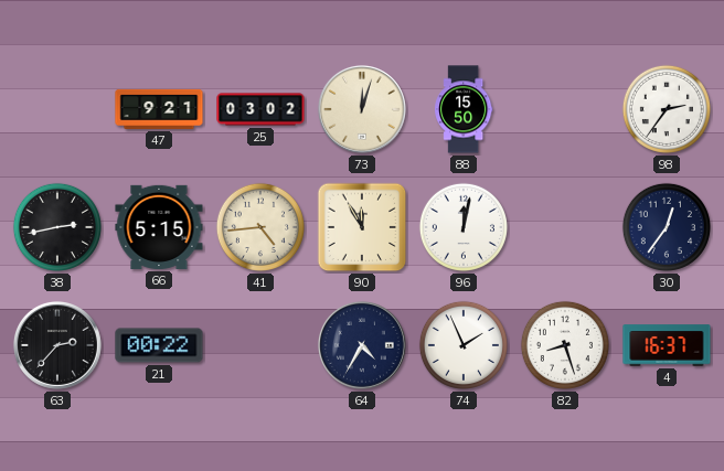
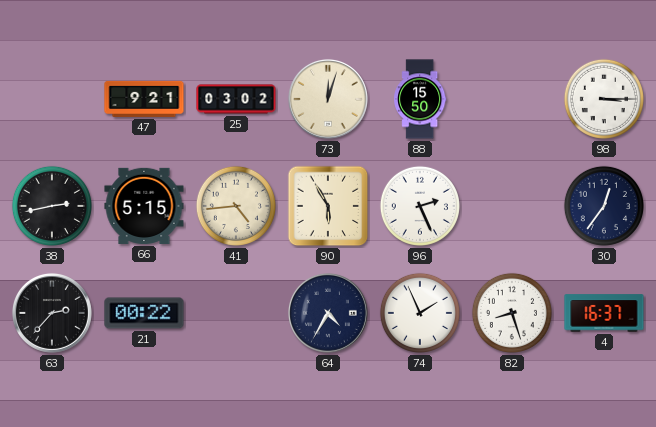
98: 2:36 -> 3:15
90: 11:55 -> 5:55
96: 12:02 -> 2:26
